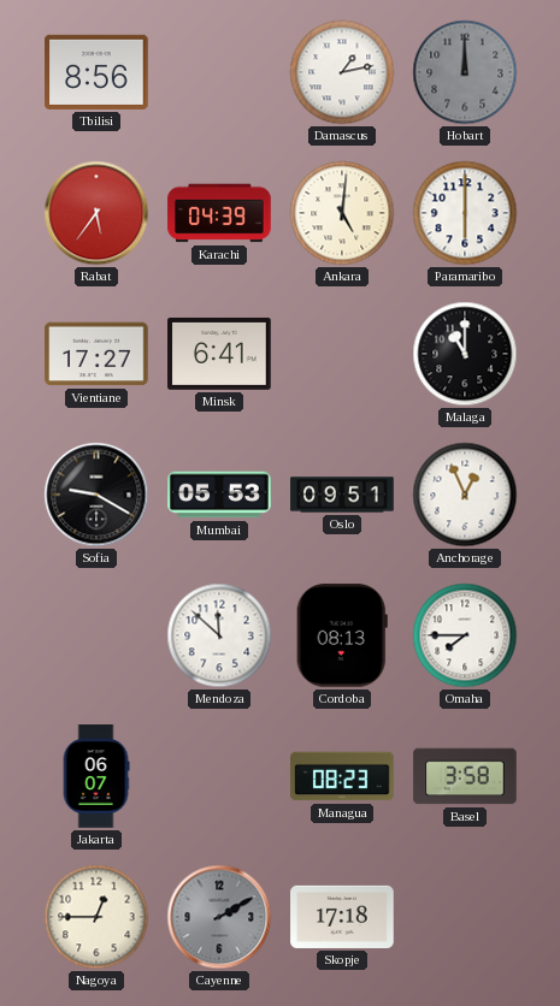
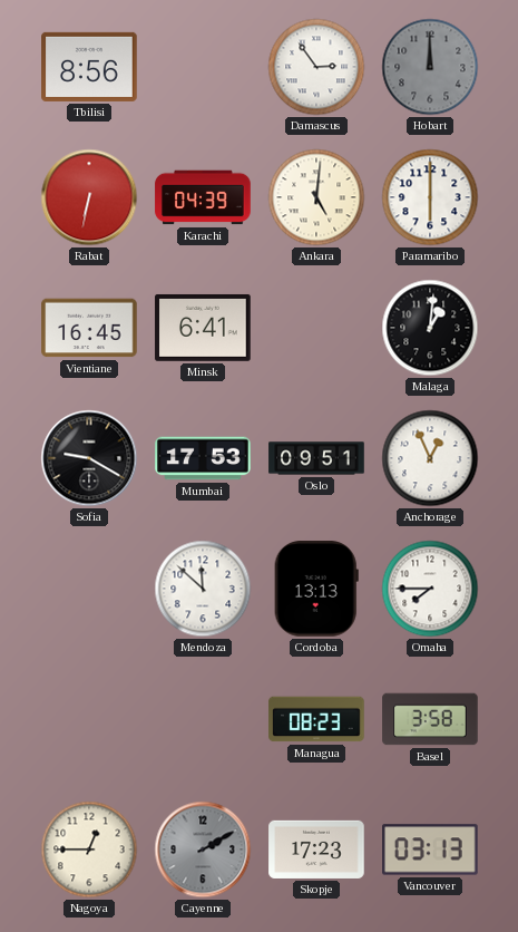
Damascus: 1:13 -> 2:54
Rabat: 5:36 -> 6:32
Vientiane: 17:27 -> 16:45
Malaga: 11:00 -> 1:01
Mumbai: 05:53 -> 17:53
Cordoba: 08:13 -> 13:13
Jakarta: 06:07 -> none
Skopje: 17:18 -> 17:23
Vancouver: none -> 03:13
